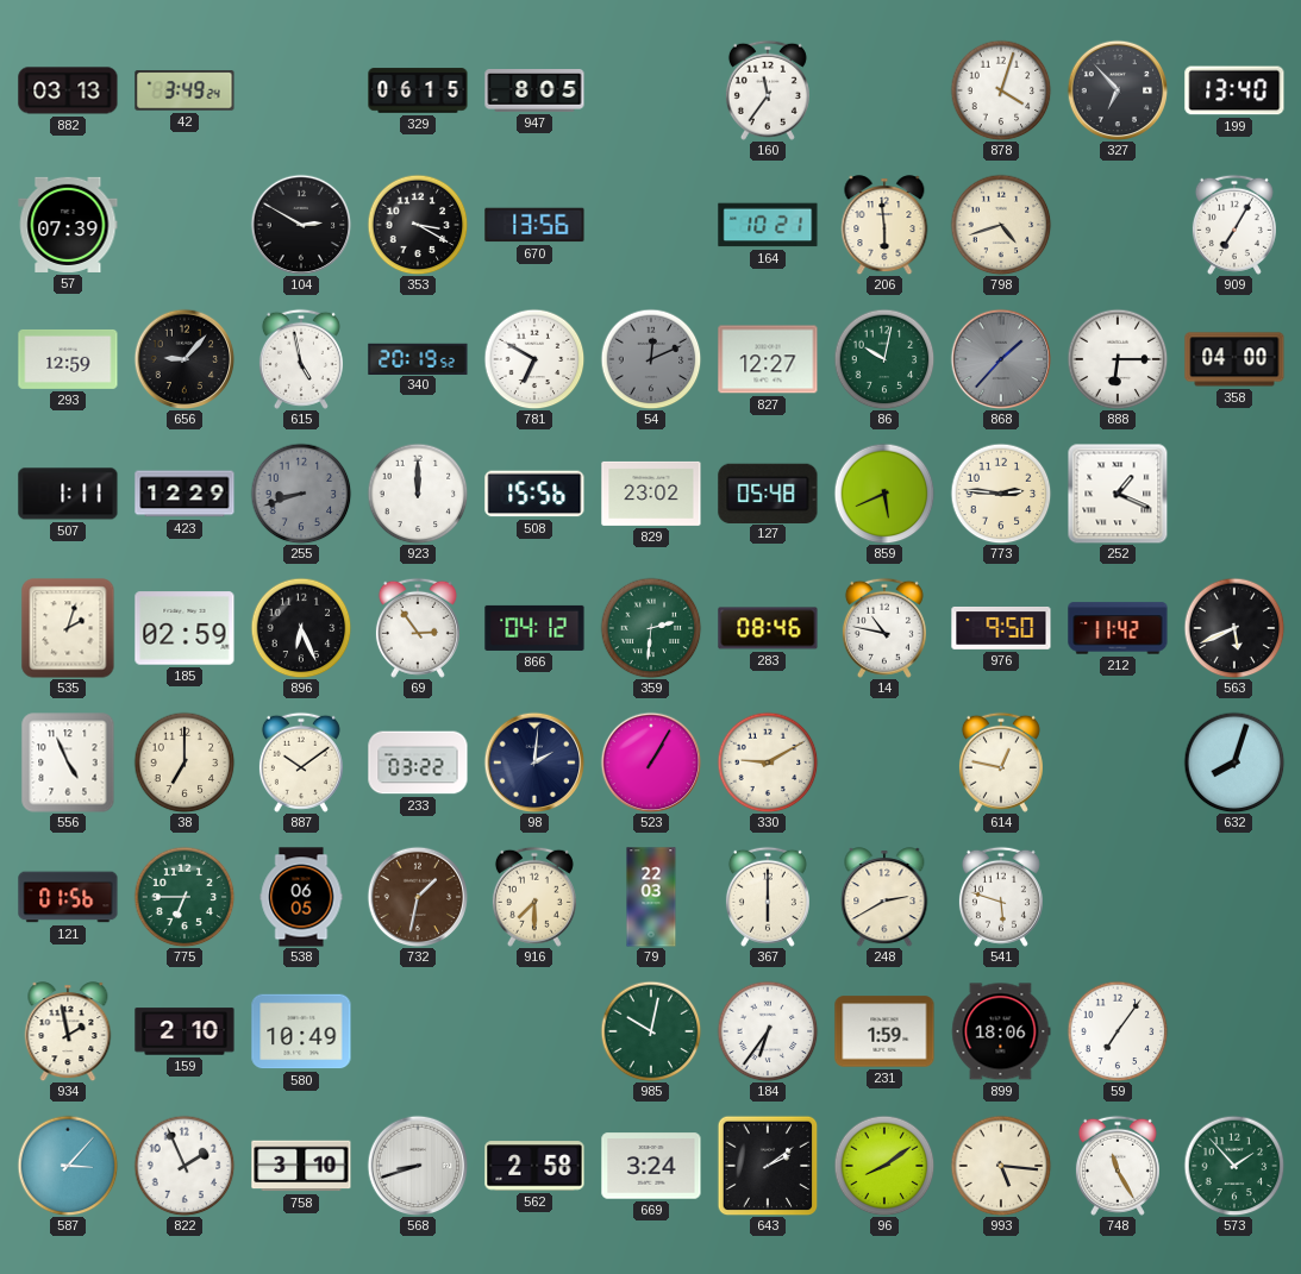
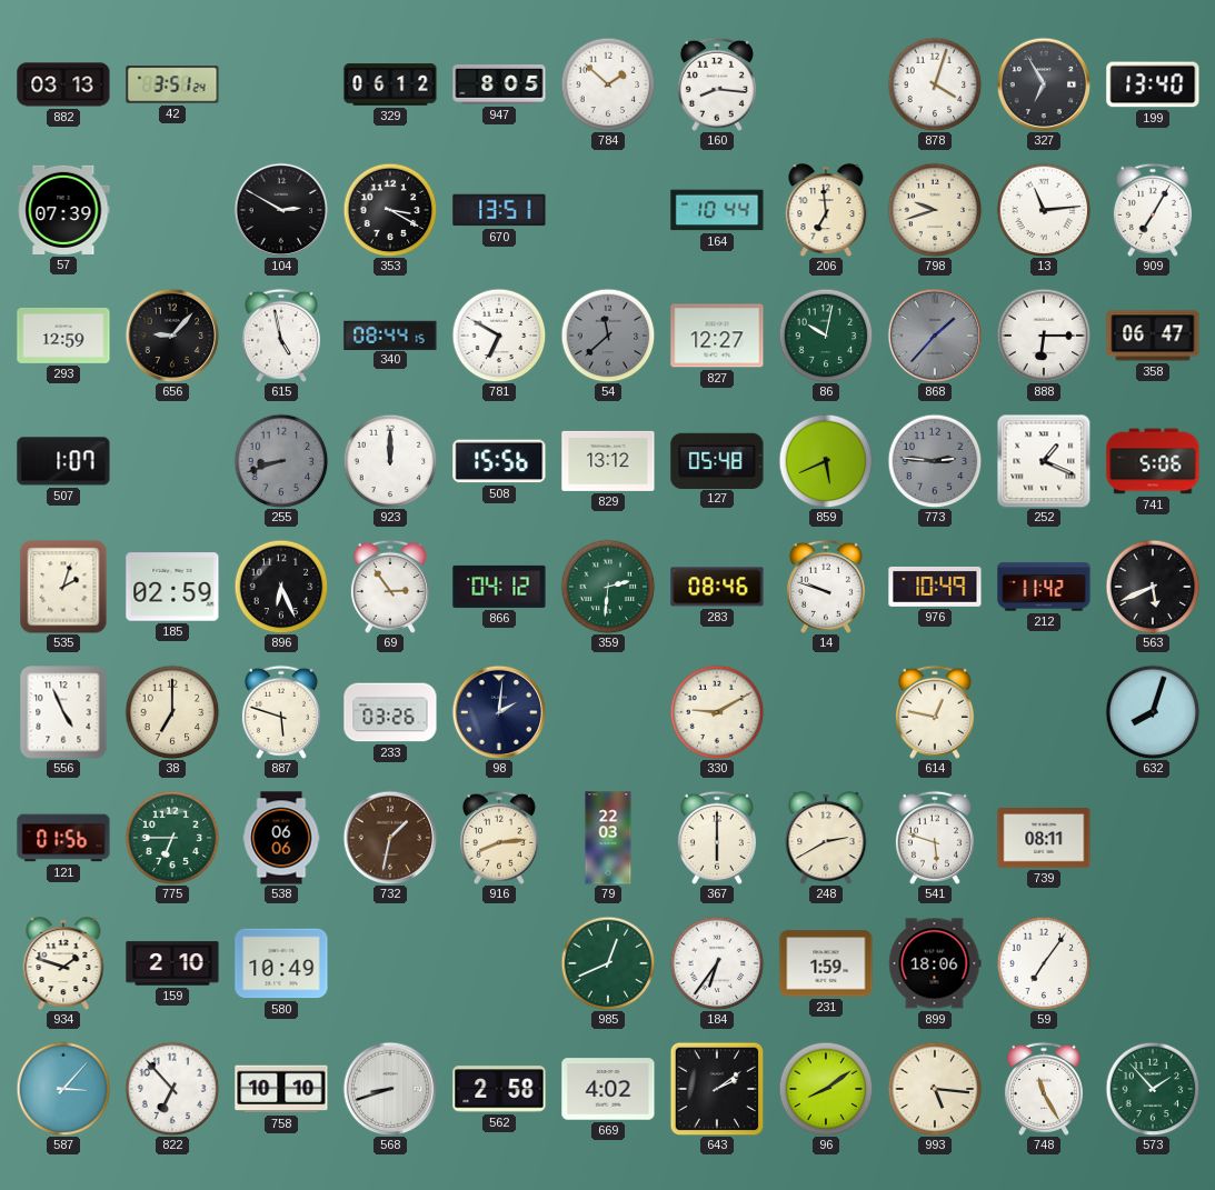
42: 3:49 -> 3:51
329: 06:15 -> 06:12
784: none -> 1:52
160: 11:36 -> 8:16
327: 6:53 -> 6:55
670: 13:56 -> 13:51
164: 10:21 -> 10:44
206: 5:59 -> 6:59
798: 4:42 -> 9:42
13: none -> 11:14
340: 20:19 -> 08:44
54: 12:11 -> 11:38
358: 04:00 -> 06:47
507: 1:11 -> 1:07
423: 12:29 -> none
829: 23:02 -> 13:12
773 dial: cream -> grey
741: none -> 5:06
14: 10:47 -> 9:48
976: 9:50 -> 10:49
887: 10:09 -> 5:48
233: 03:22 -> 03:26
523: 1:05 -> none
538: 06:05 -> 06:06
916: 7:30 -> 8:14
739: none -> 08:11
934: 1:58 -> 1:48
985: 10:02 -> 12:41
822: 1:56 -> 6:53
758: 3:10 -> 10:10
669: 3:24 -> 4:02
